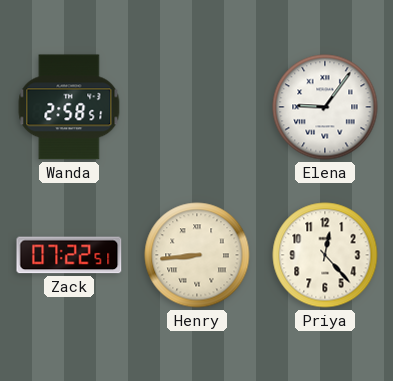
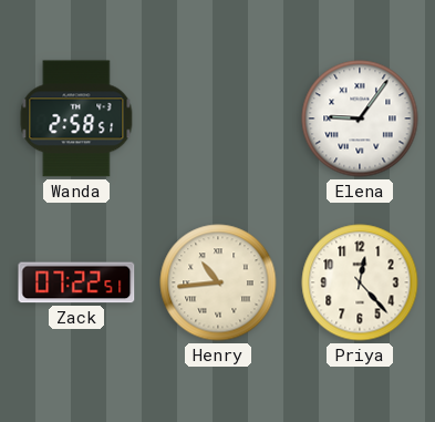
Henry: 8:44 -> 10:44
